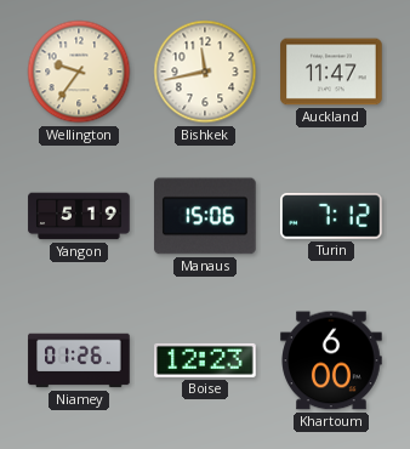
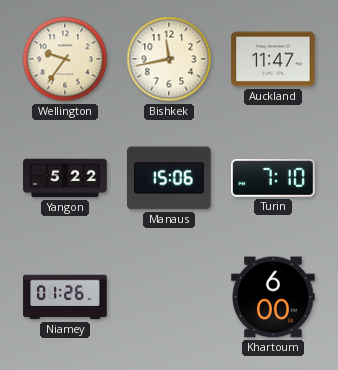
Yangon: 5:19 -> 5:22
Turin: 7:12 -> 7:10
Boise: 12:23 -> none
